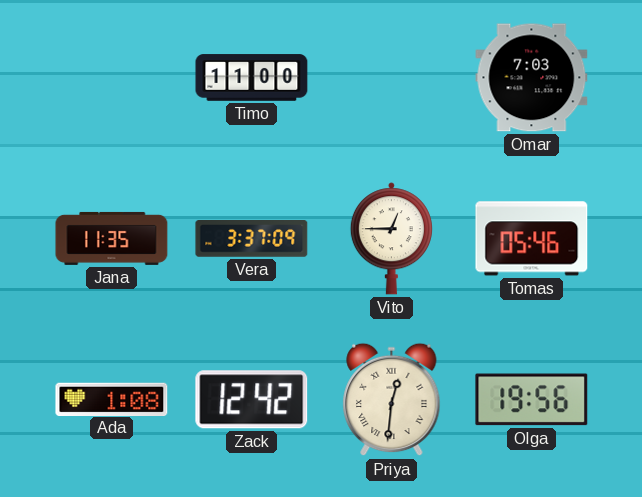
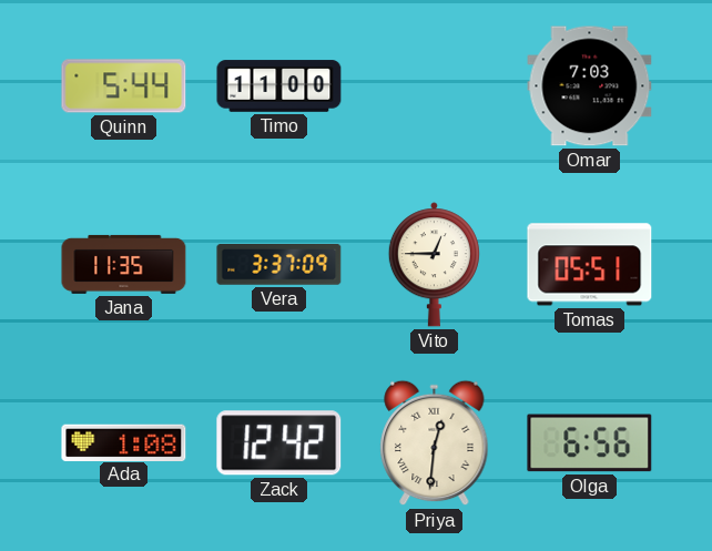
Quinn: none -> 5:44
Tomas: 05:46 -> 05:51
Olga: 19:56 -> 6:56
